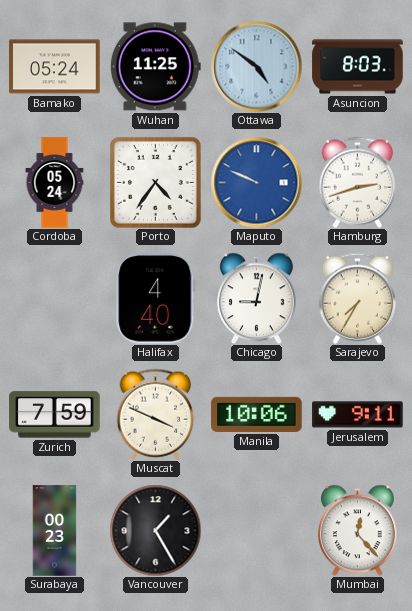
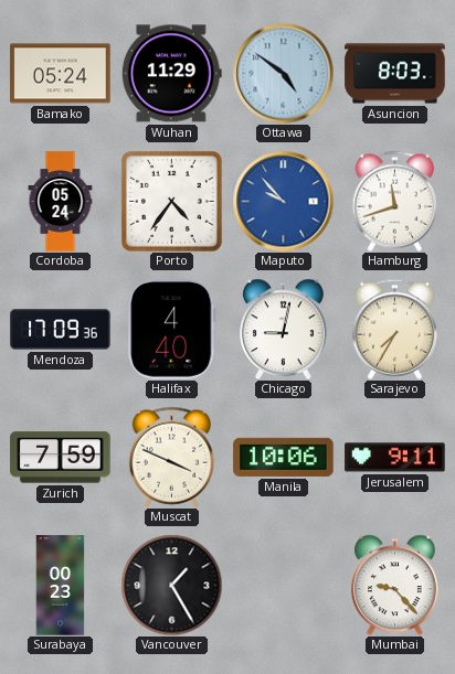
Wuhan: 11:25 -> 11:29
Maputo: 9:49 -> 9:53
Hamburg: 2:42 -> 11:42
Mendoza: none -> 17:09
Mumbai: 12:23 -> 9:23
